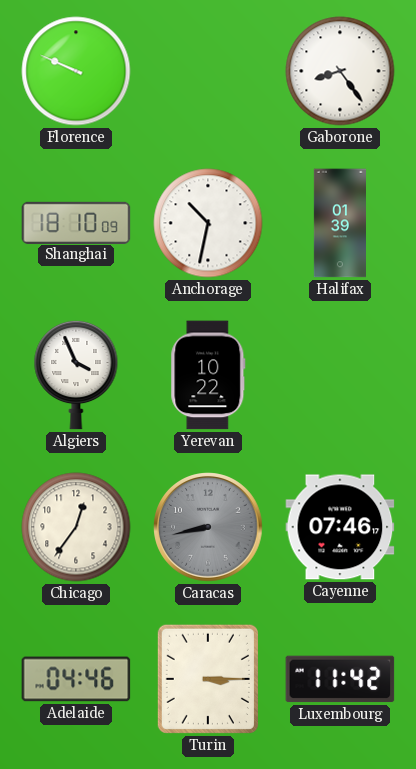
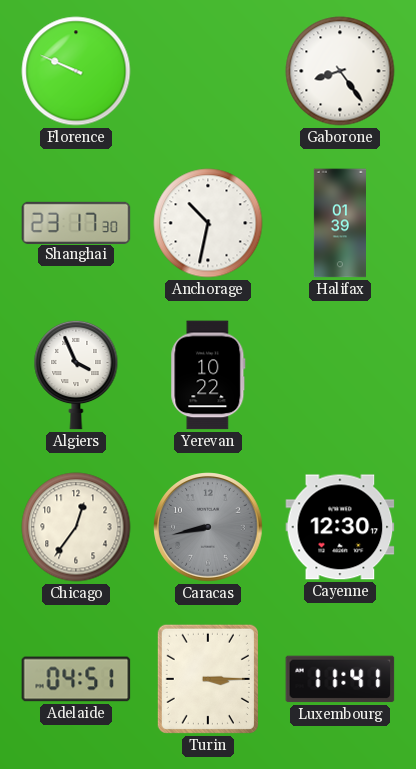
Shanghai: 18:10 -> 23:17
Cayenne: 07:46 -> 12:30
Adelaide: 04:46 -> 04:51
Luxembourg: 11:42 -> 11:41
